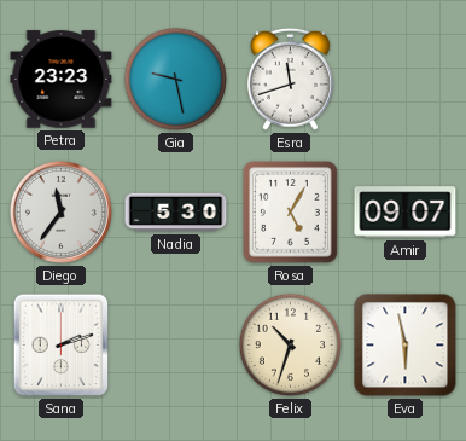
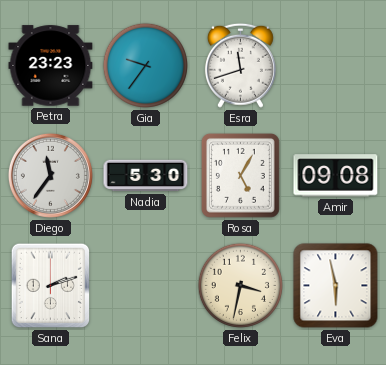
Gia: 9:28 -> 9:36
Amir: 09:07 -> 09:08
Felix: 10:33 -> 3:32
